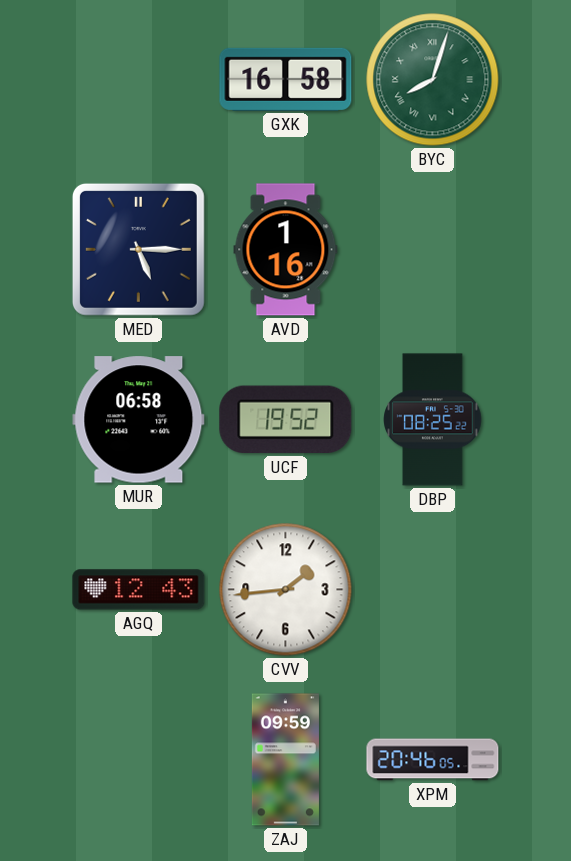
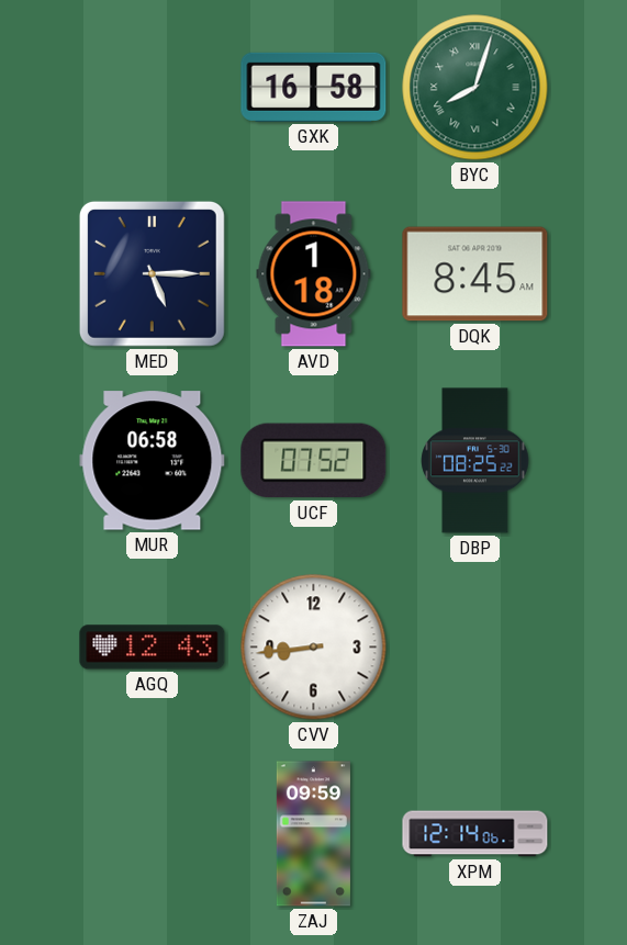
AVD: 1:16 -> 1:18
DQK: none -> 8:45
UCF: 19:52 -> 07:52
CVV: 1:44 -> 8:44
XPM: 20:46 -> 12:14
